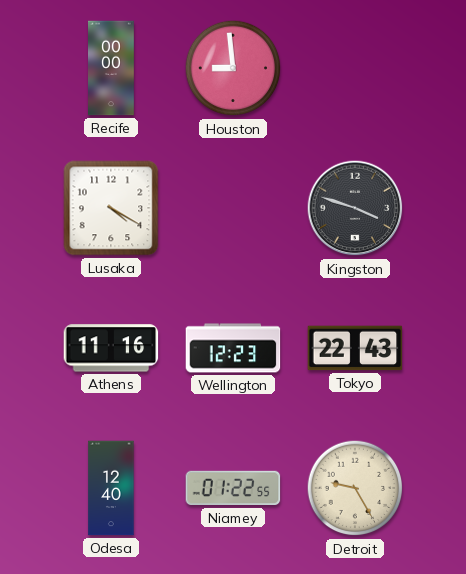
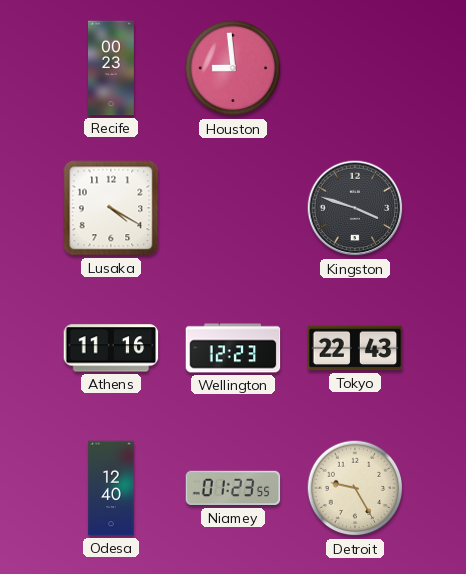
Recife: 00:00 -> 00:23
Niamey: 01:22 -> 01:23
